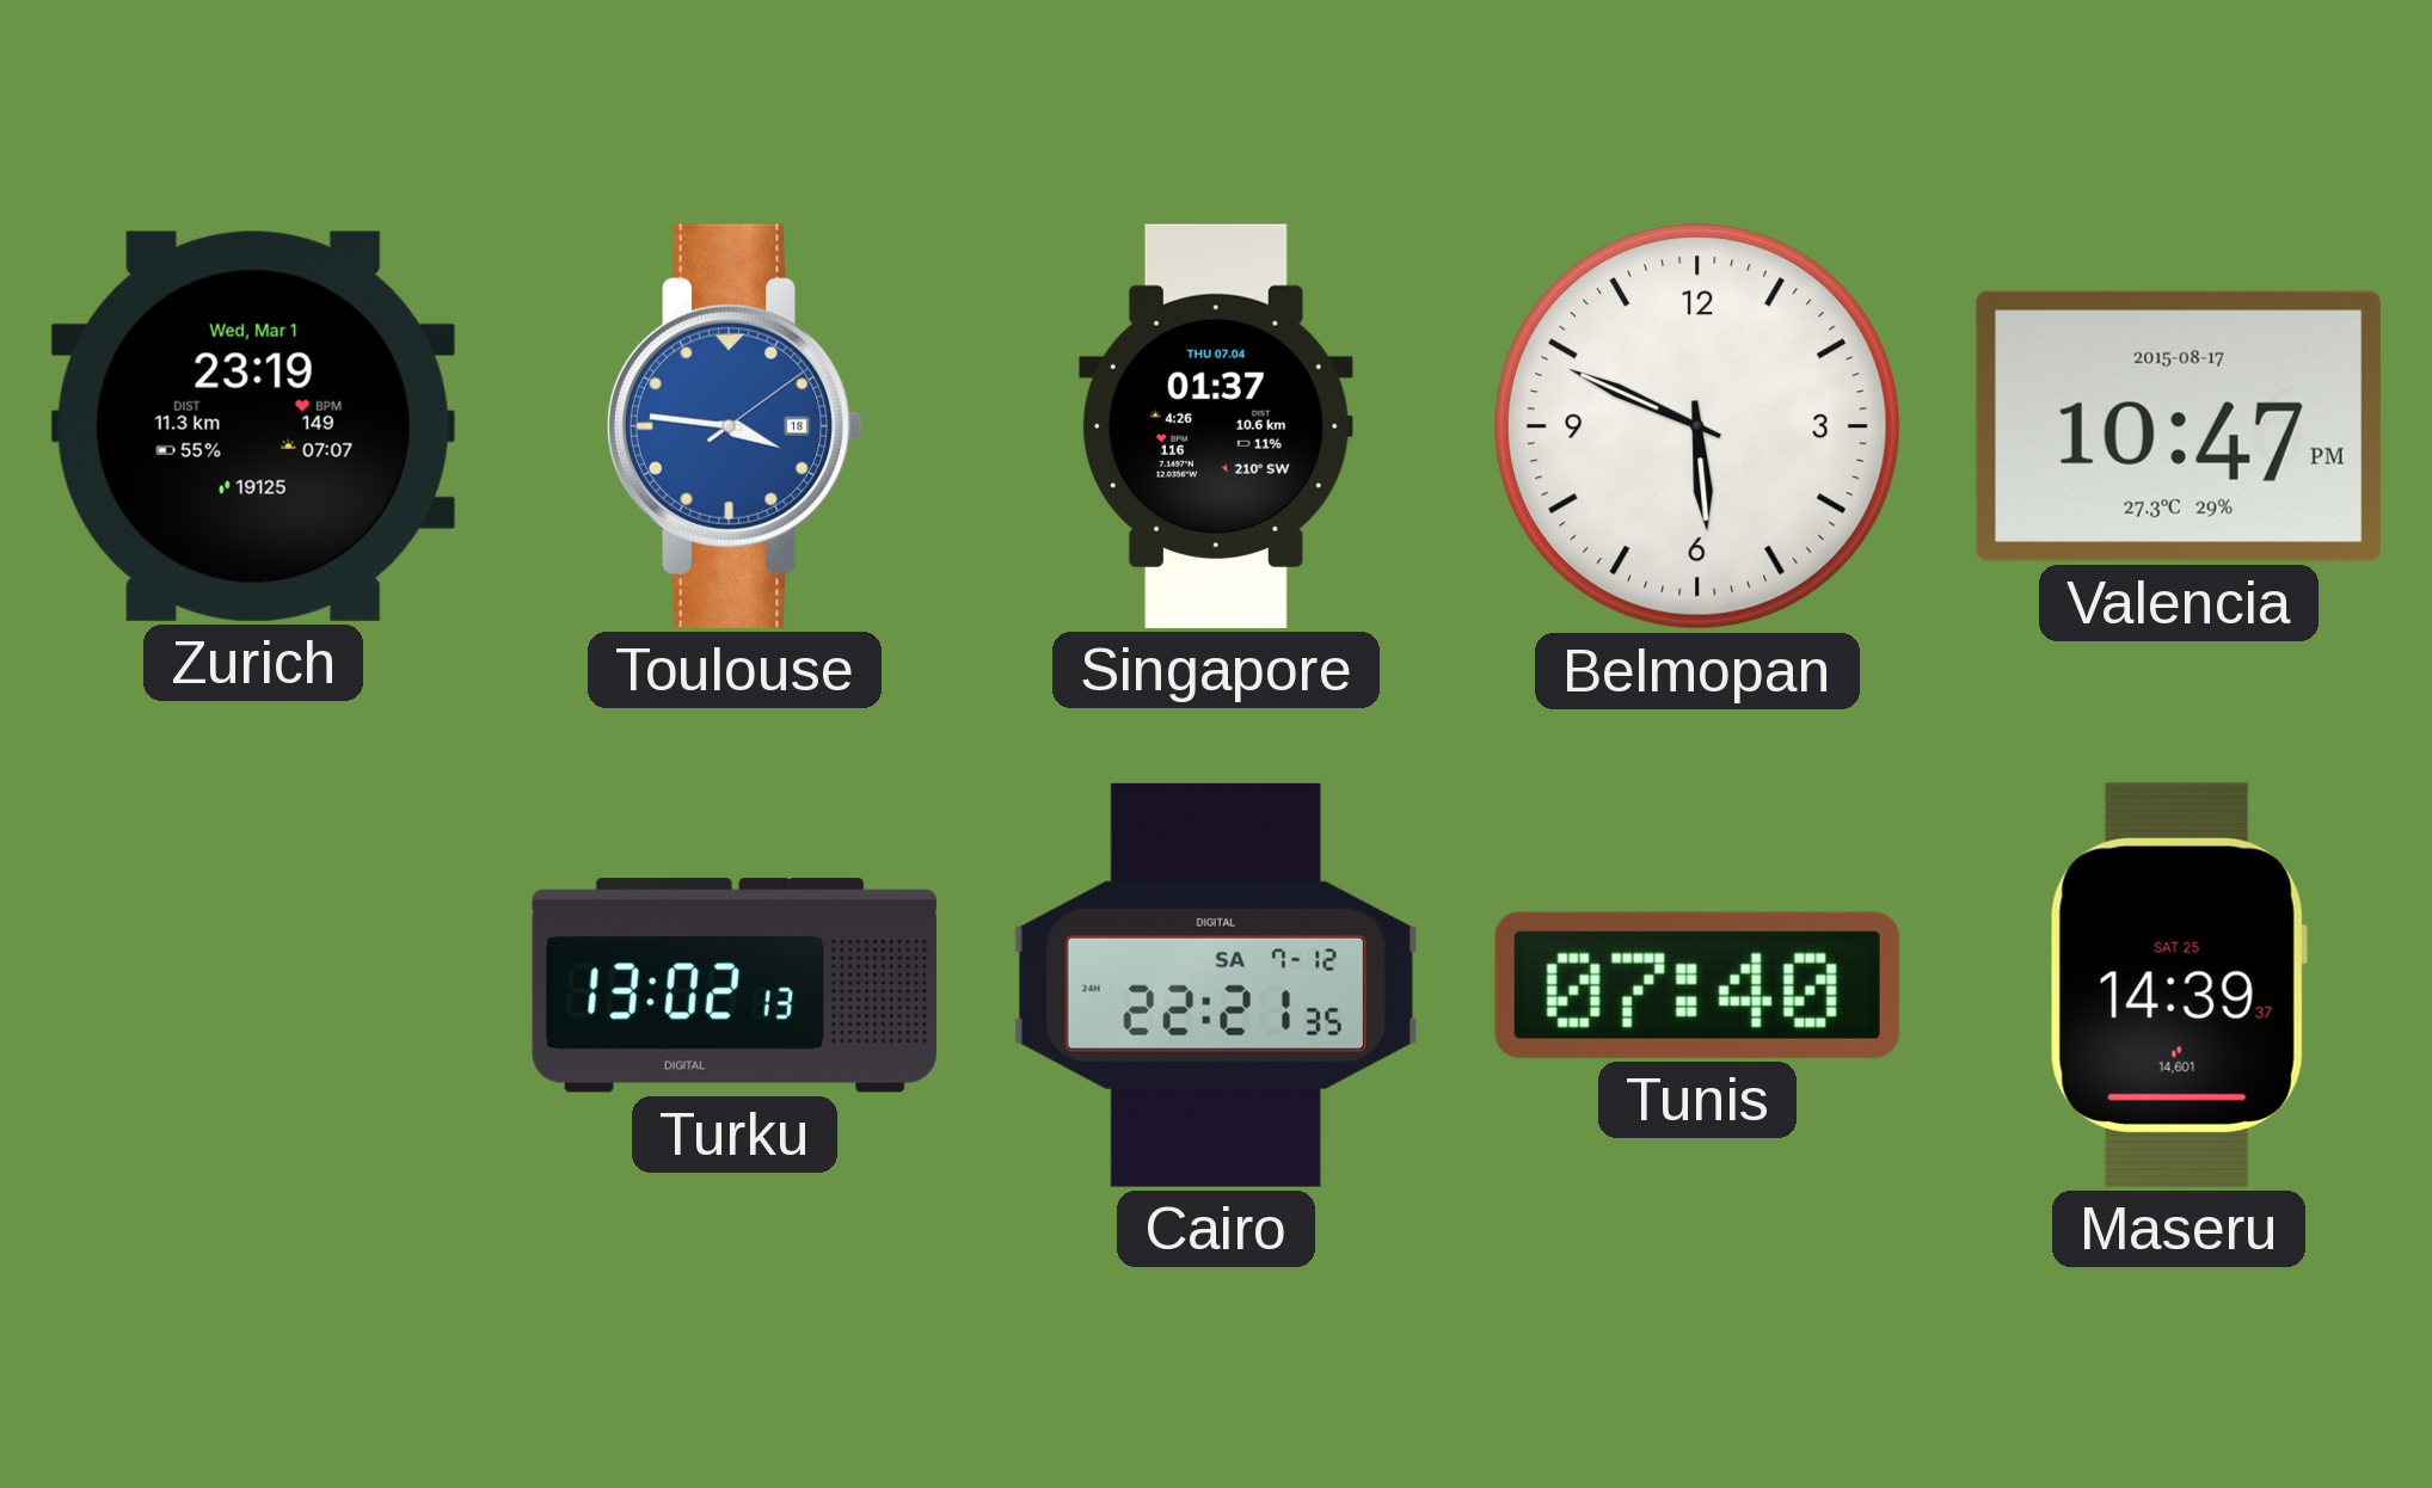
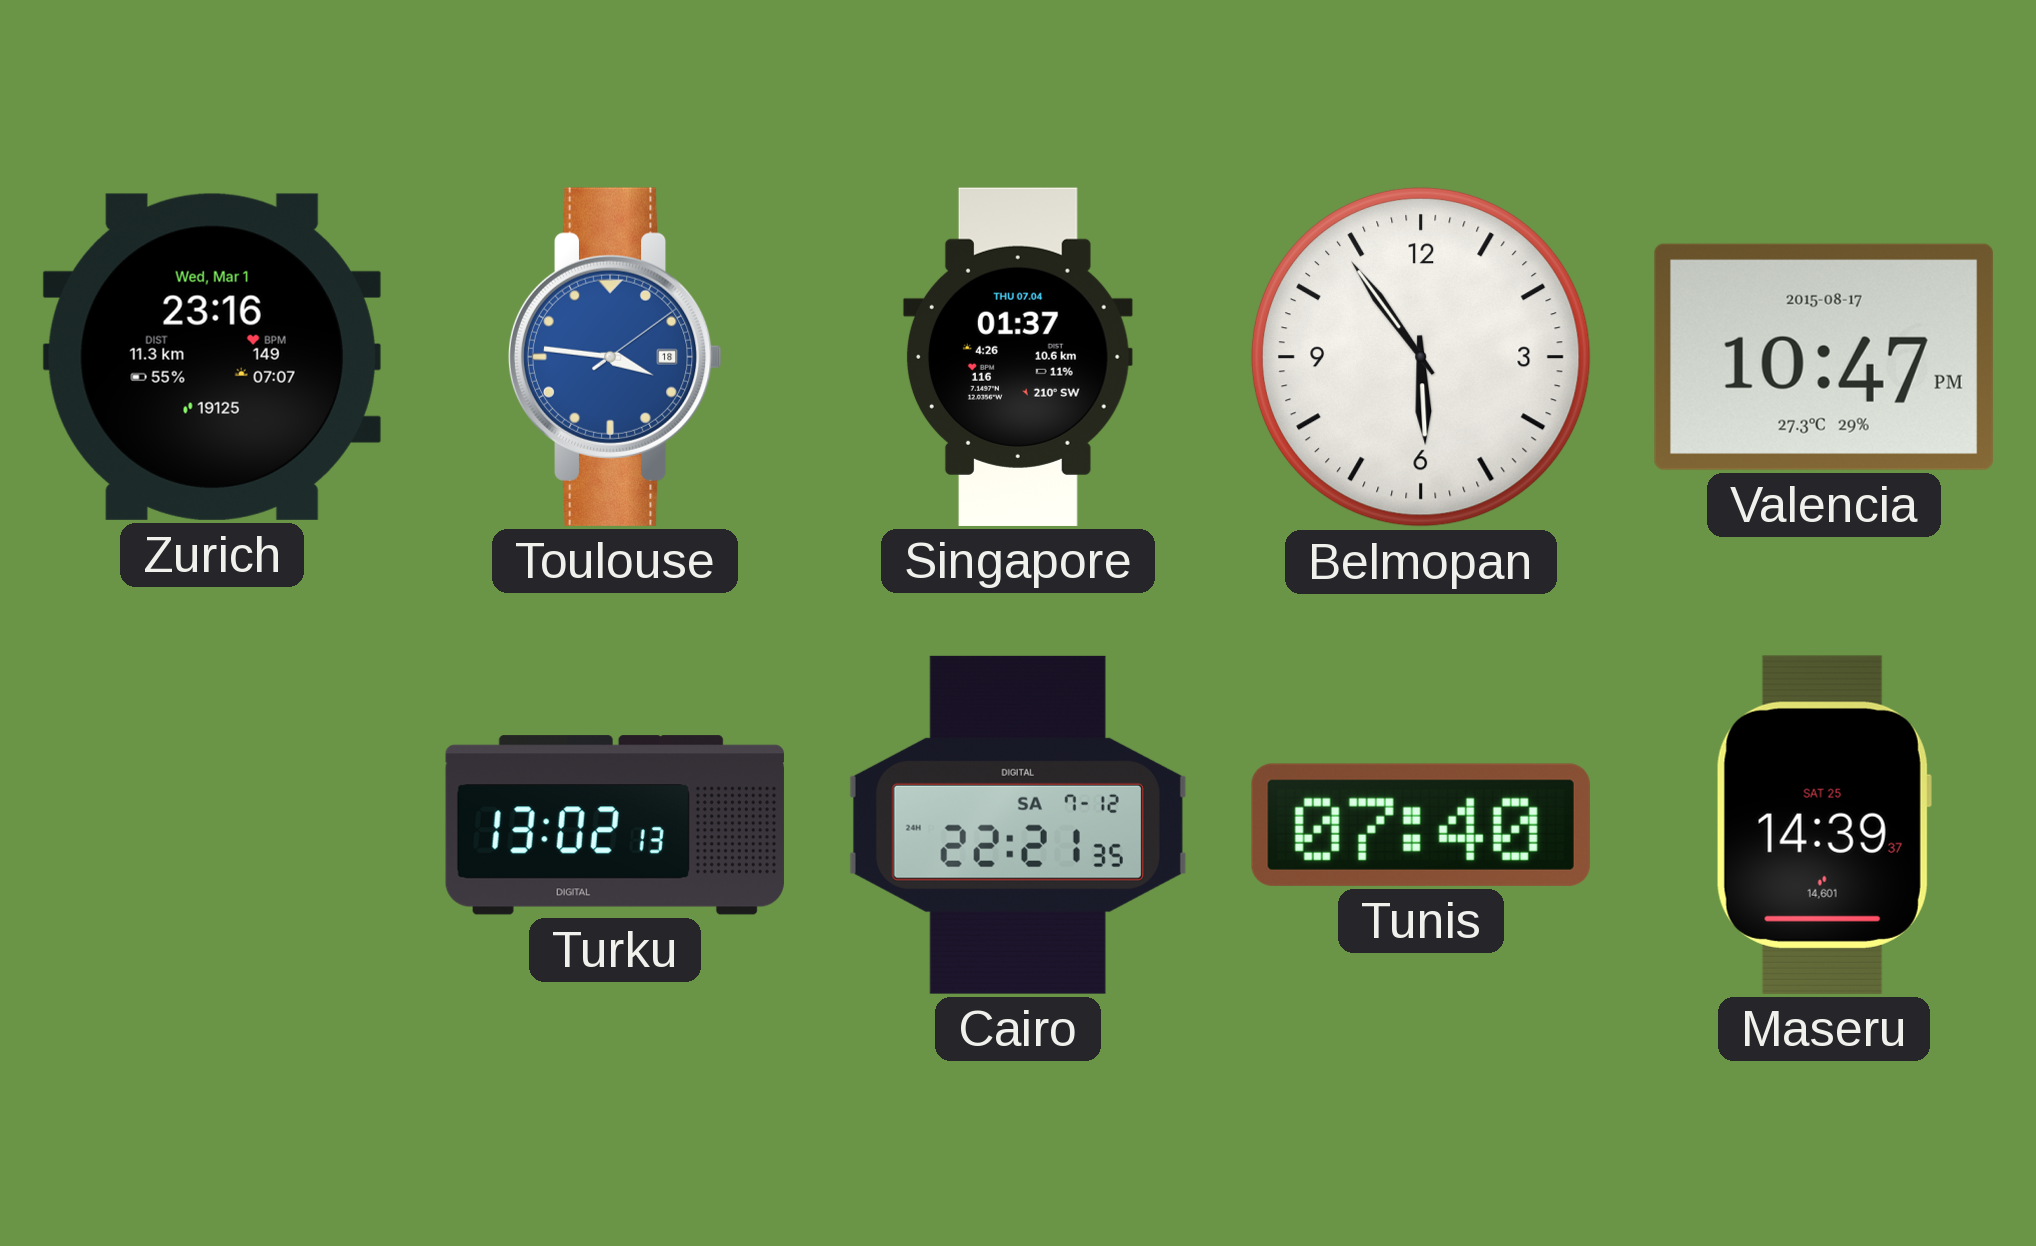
Zurich: 23:19 -> 23:16
Belmopan: 5:49 -> 5:54
